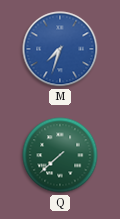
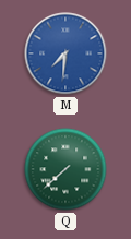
M: 7:33 -> 7:31
